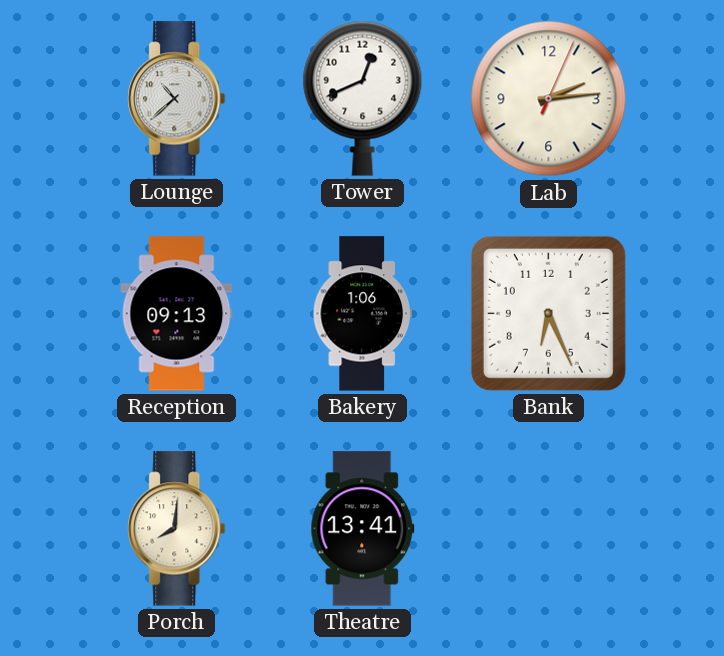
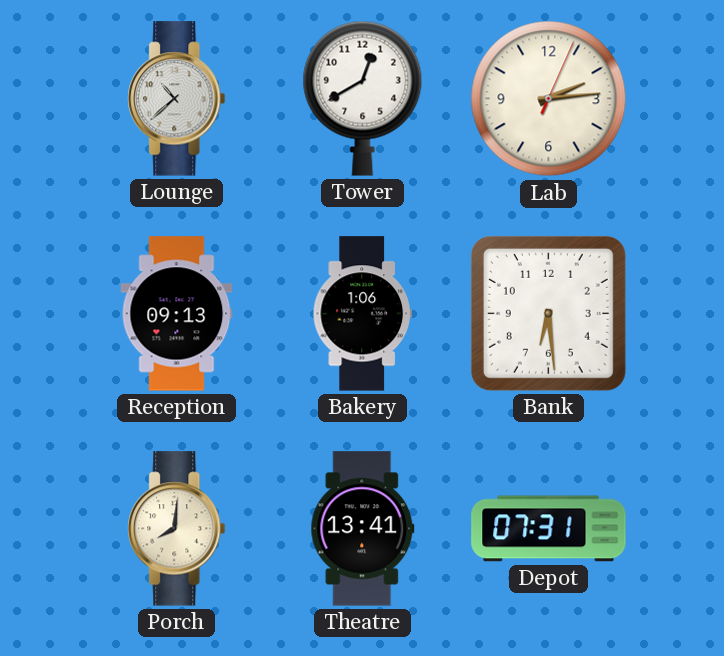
Tower: 12:41 -> 12:40
Bank: 6:26 -> 6:29
Depot: none -> 07:31
